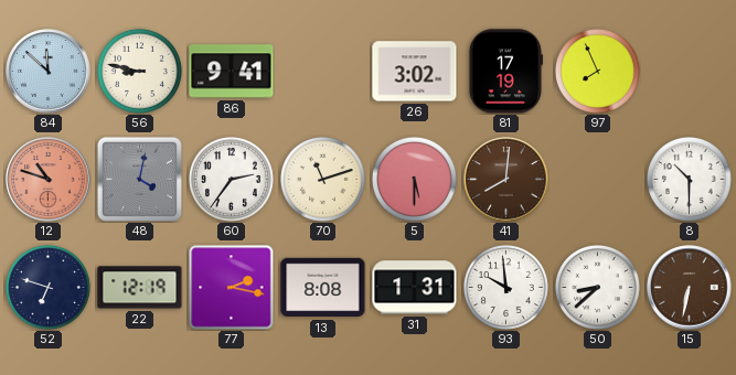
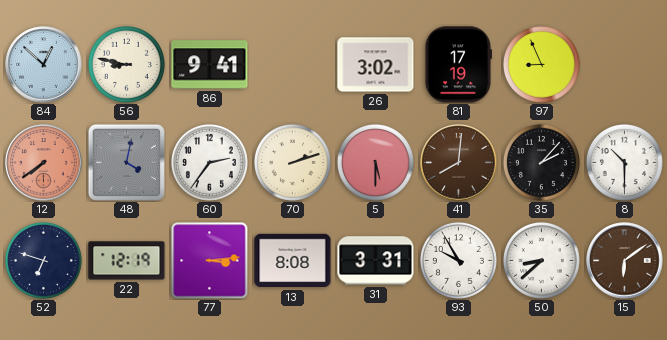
84: 11:52 -> 12:52
97: 7:56 -> 8:56
12: 10:48 -> 7:39
70: 11:12 -> 2:12
35: none -> 2:07
77: 2:17 -> 3:14
31: 1:31 -> 3:31
93: 9:59 -> 9:55
15: 6:32 -> 6:09
